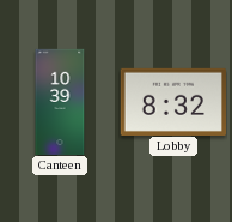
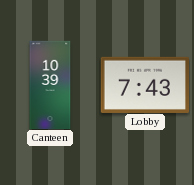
Lobby: 8:32 -> 7:43
